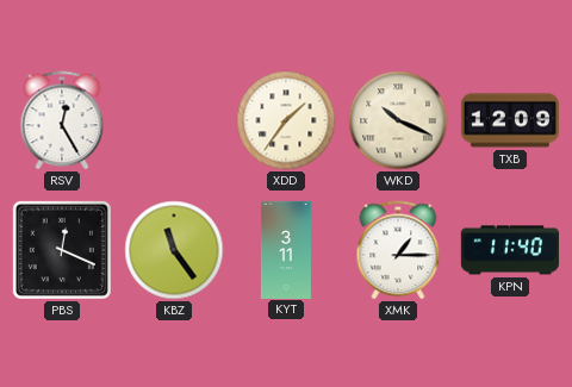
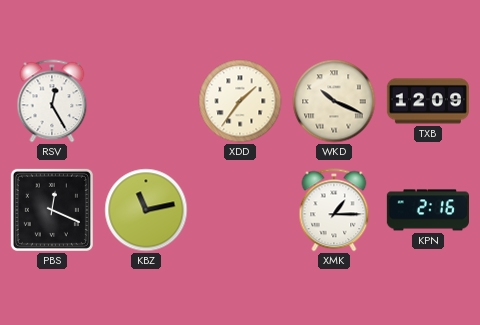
KBZ: 11:24 -> 11:13
KYT: 3:11 -> none
KPN: 11:40 -> 2:16
